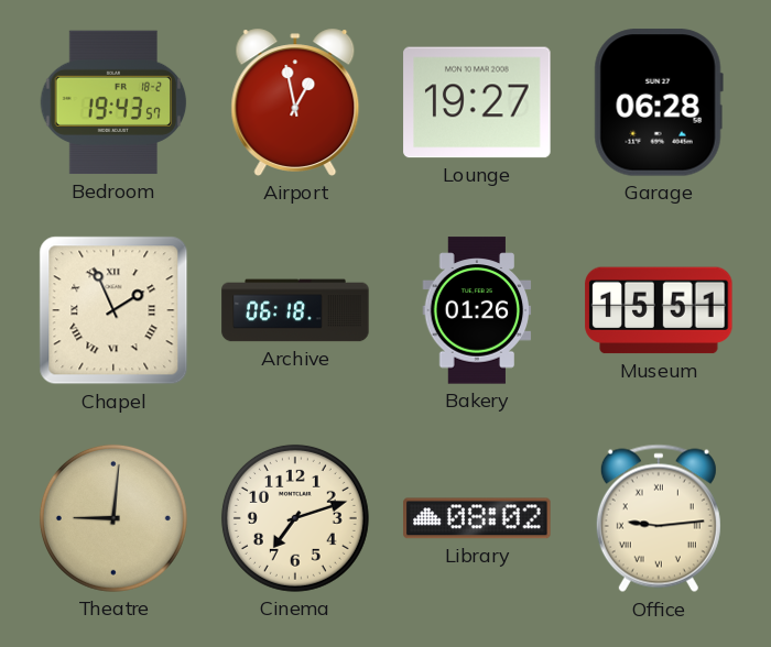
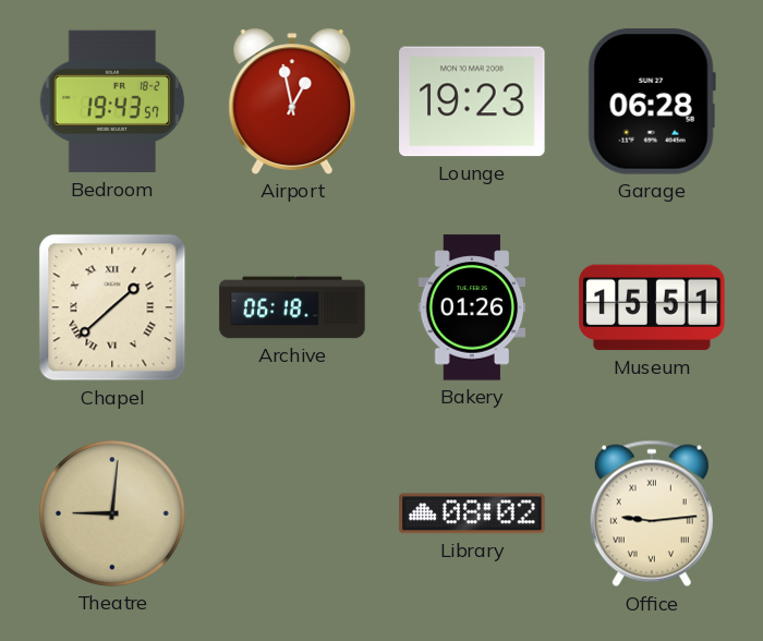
Lounge: 19:27 -> 19:23
Chapel: 1:56 -> 1:38
Cinema: 7:12 -> none
